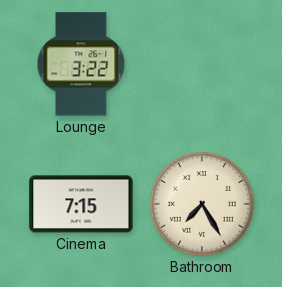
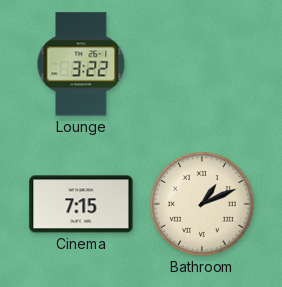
Bathroom: 7:25 -> 1:11
